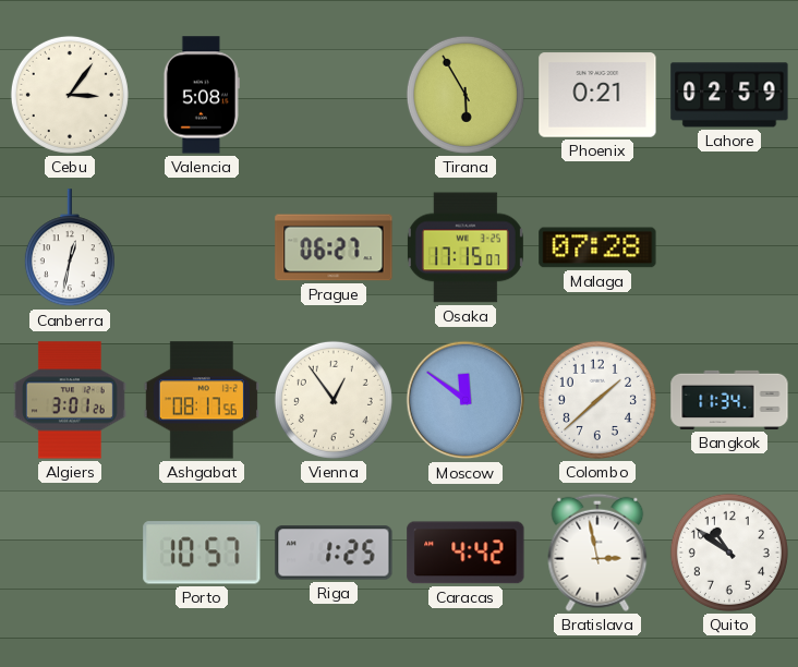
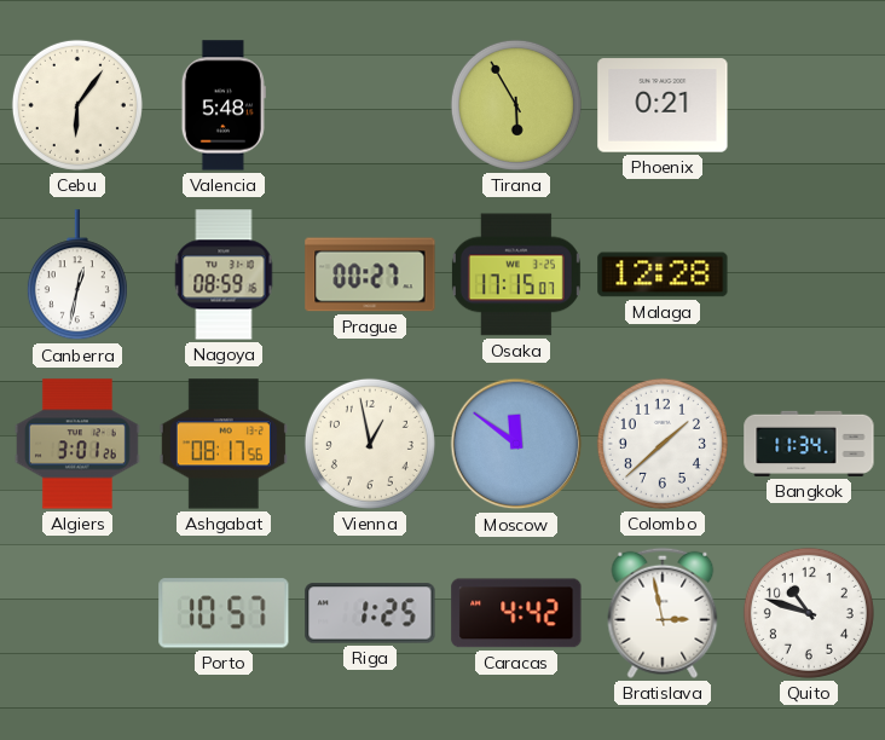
Cebu: 3:06 -> 6:06
Valencia: 5:08 -> 5:48
Lahore: 02:59 -> none
Nagoya: none -> 08:59
Prague: 06:27 -> 00:27
Malaga: 07:28 -> 12:28
Vienna: 12:54 -> 12:58
Quito: 10:51 -> 10:48
